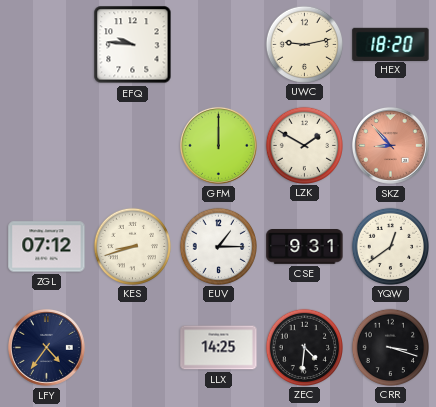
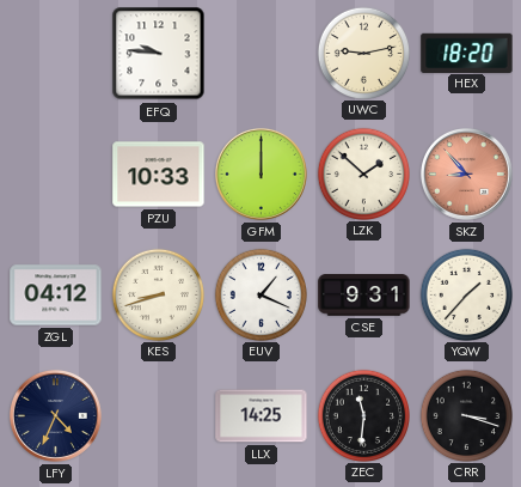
PZU: none -> 10:33
LZK: 1:50 -> 1:52
ZGL: 07:12 -> 04:12
EUV: 1:15 -> 1:19
YQW: 12:39 -> 1:37
LFY: 4:36 -> 4:34
ZEC: 4:31 -> 11:31
